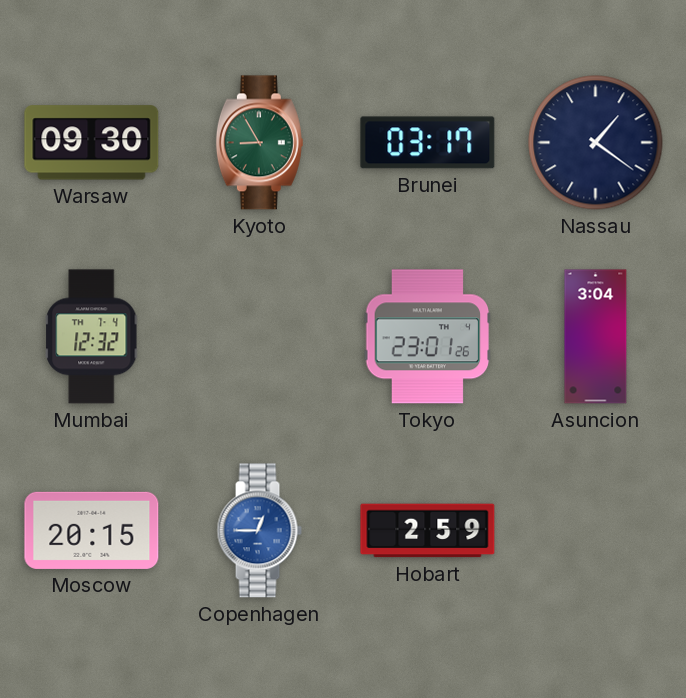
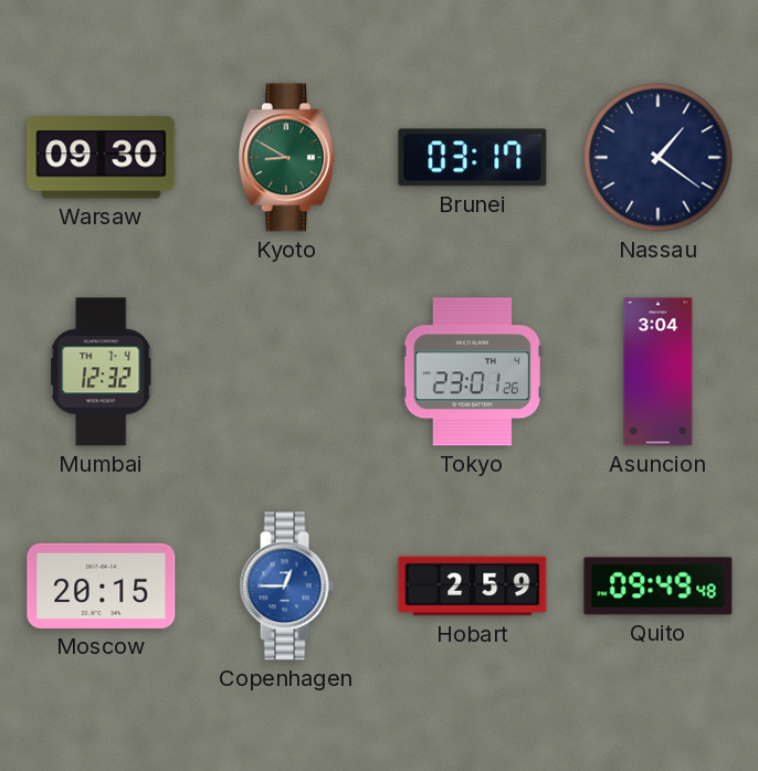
Kyoto: 8:55 -> 8:50
Quito: none -> 09:49
